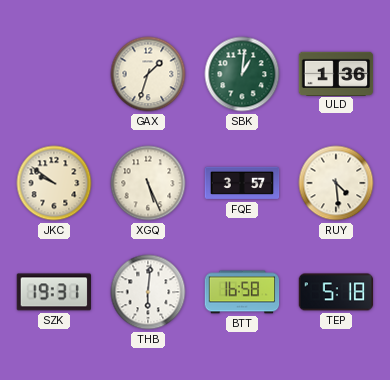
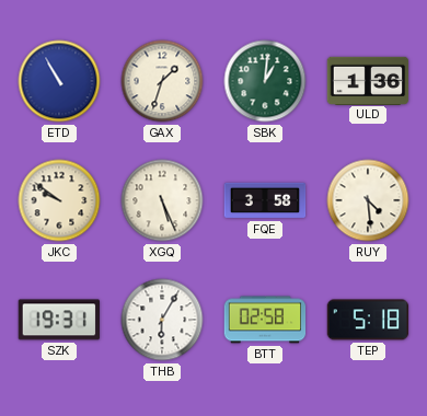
ETD: none -> 10:55
FQE: 3:57 -> 3:58
THB: 6:01 -> 6:05
BTT: 16:58 -> 02:58
